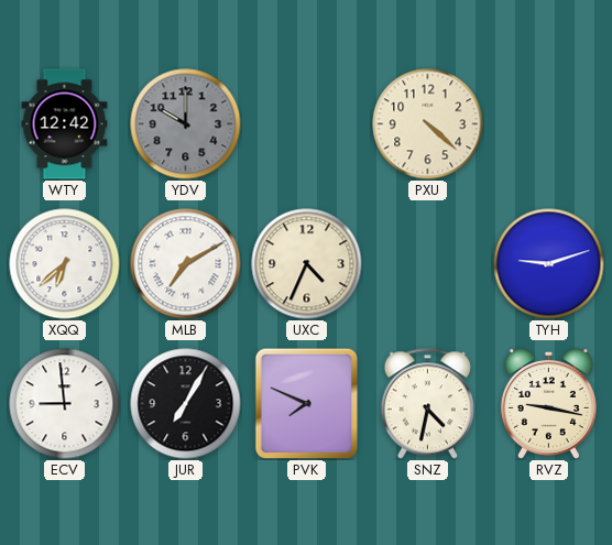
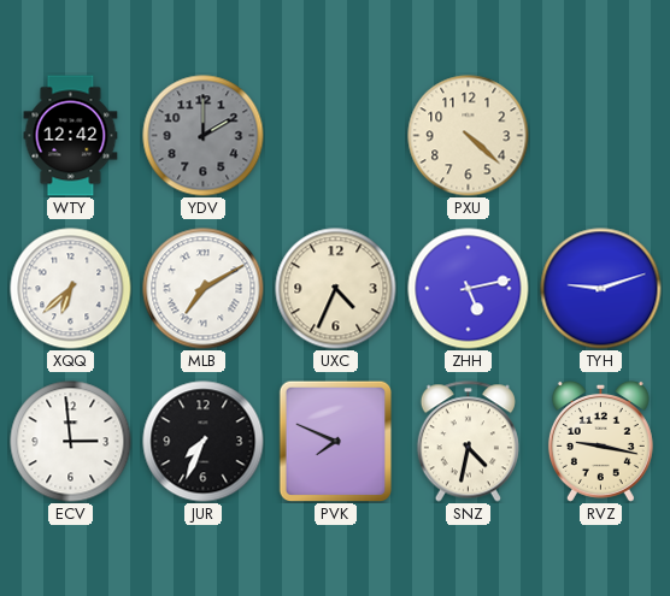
YDV: 10:00 -> 2:00
ZHH: none -> 5:13
ECV: 8:59 -> 2:59
JUR: 7:05 -> 7:34
